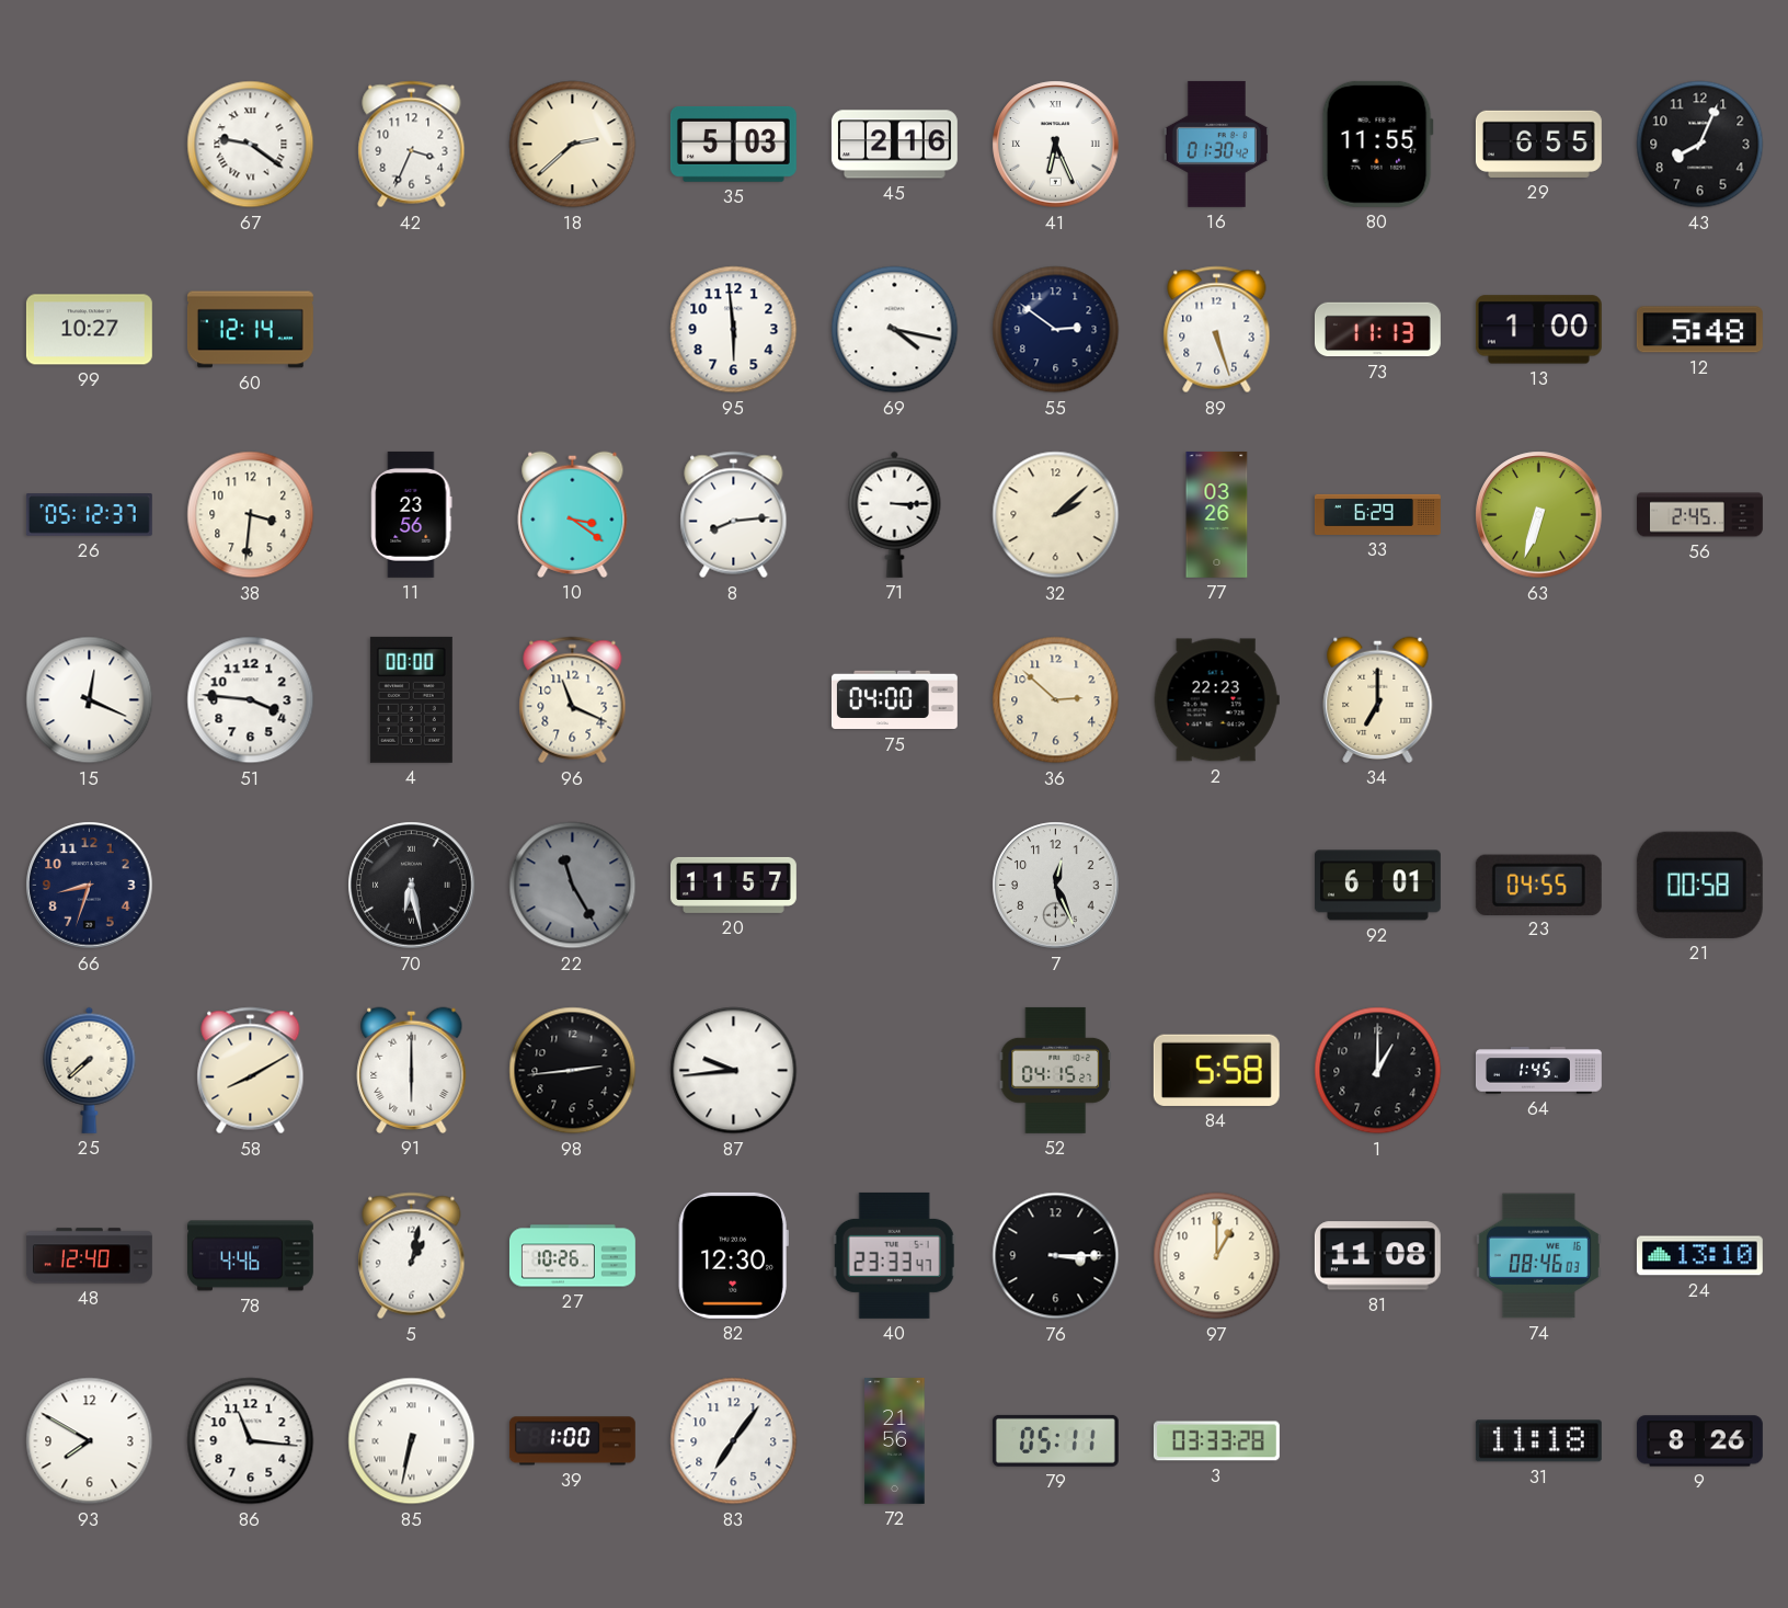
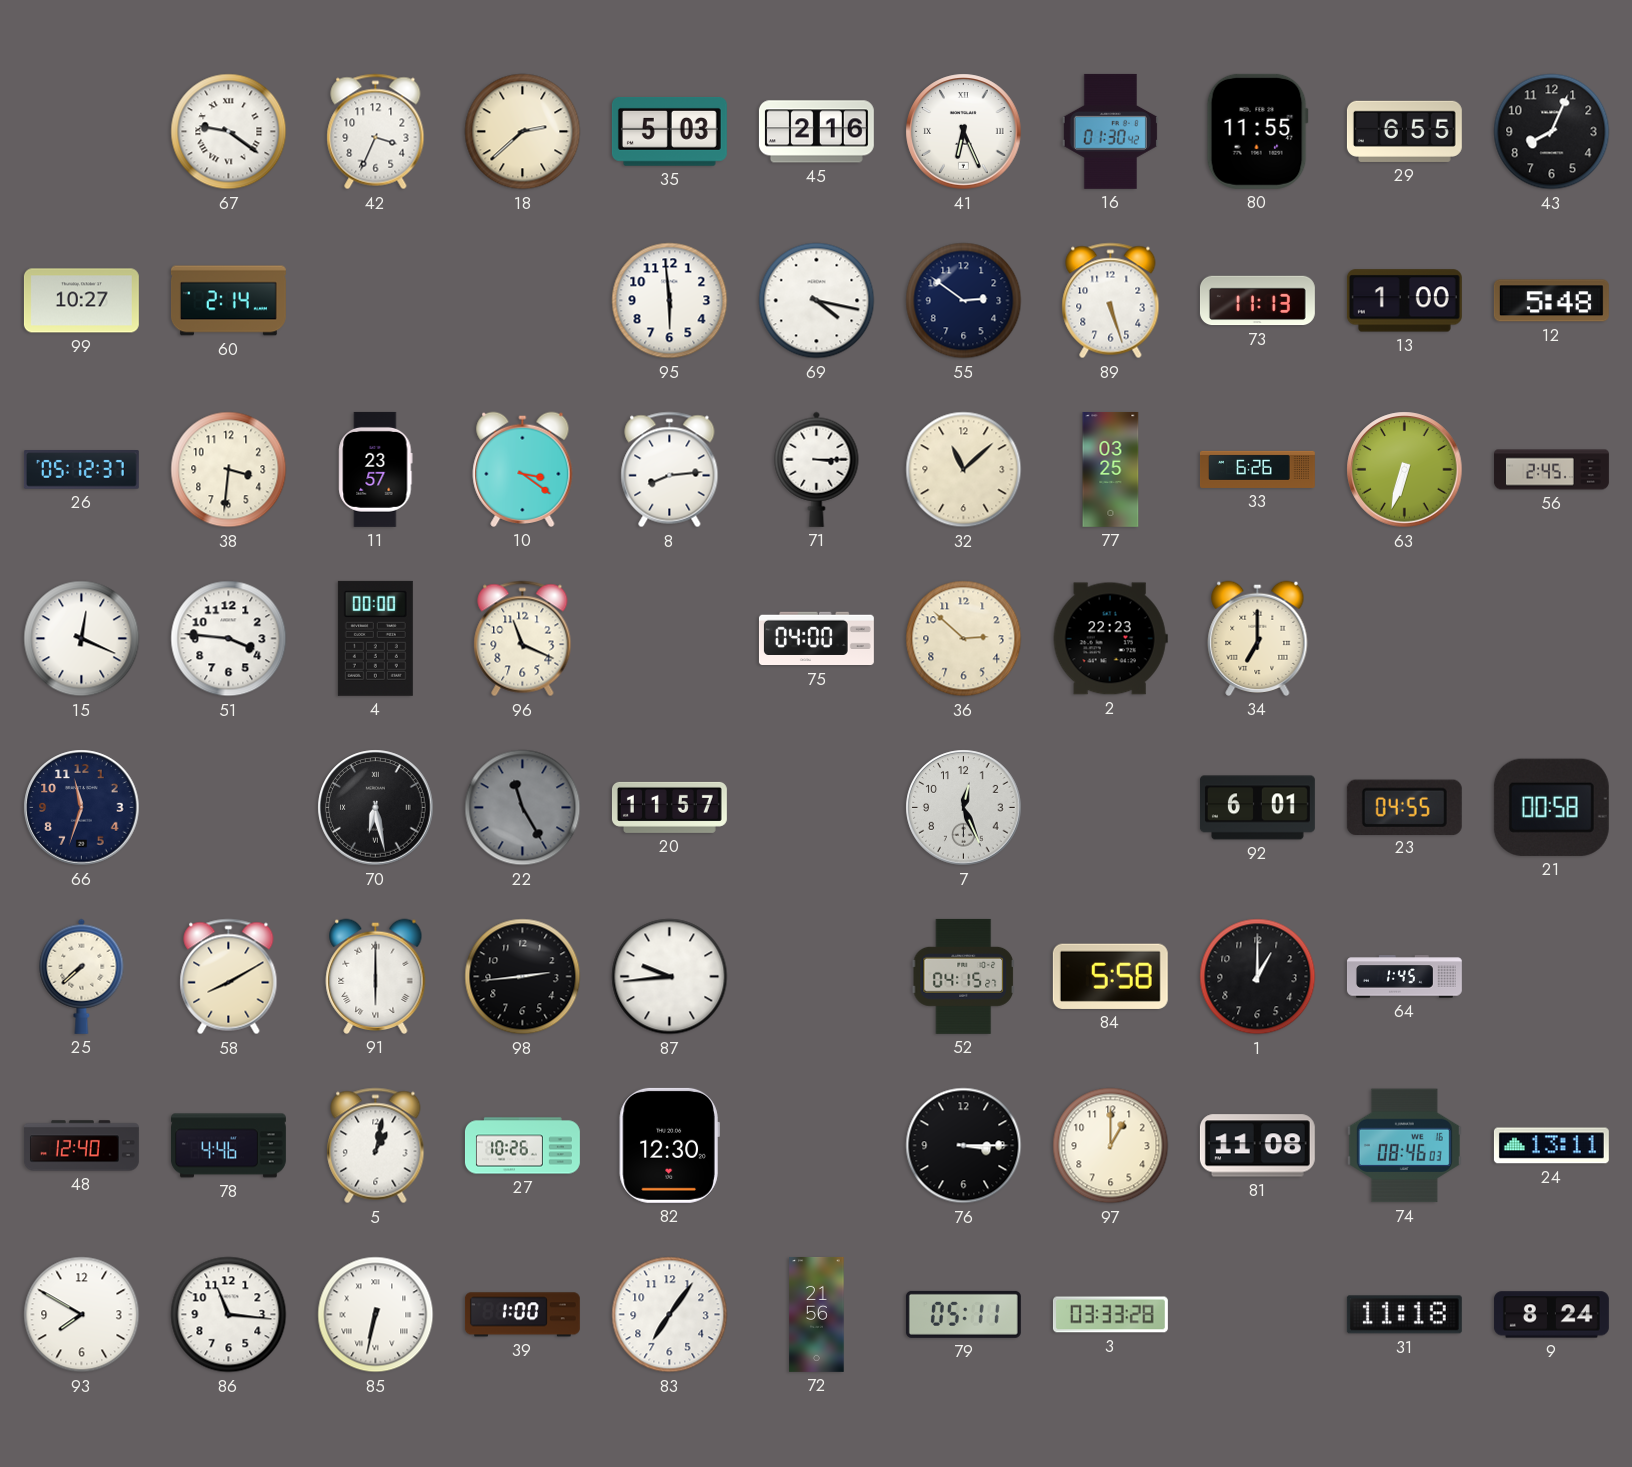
60: 12:14 -> 2:14
11: 23:56 -> 23:57
32: 2:08 -> 11:08
77: 03:26 -> 03:25
33: 6:29 -> 6:26
66: 8:33 -> 11:33
40: 23:33 -> none
24: 13:10 -> 13:11
9: 8:26 -> 8:24
